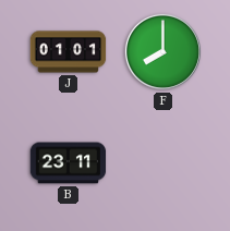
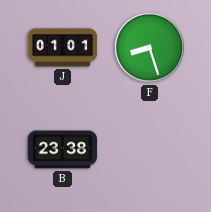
F: 8:00 -> 8:27
B: 23:11 -> 23:38
